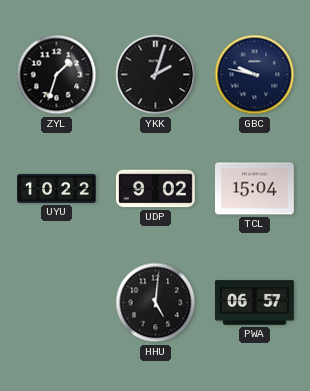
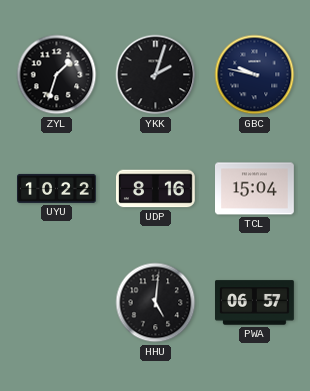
UDP: 9:02 -> 8:16
